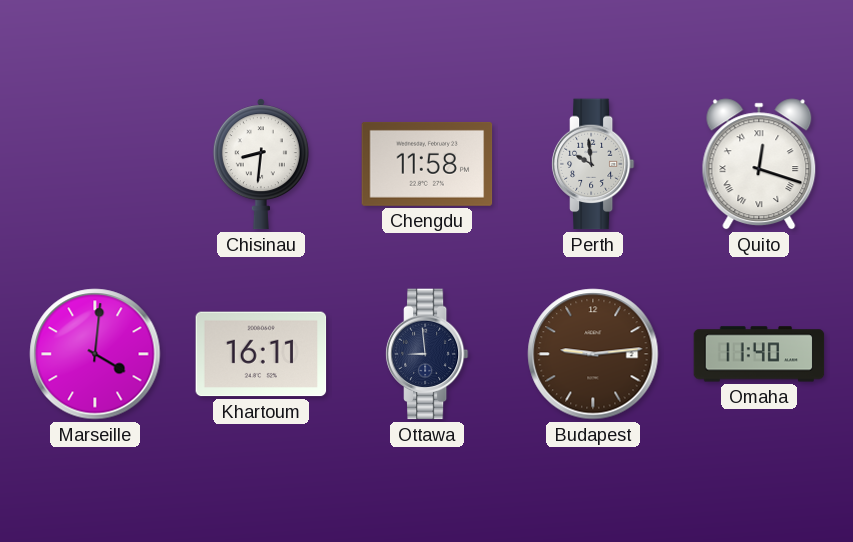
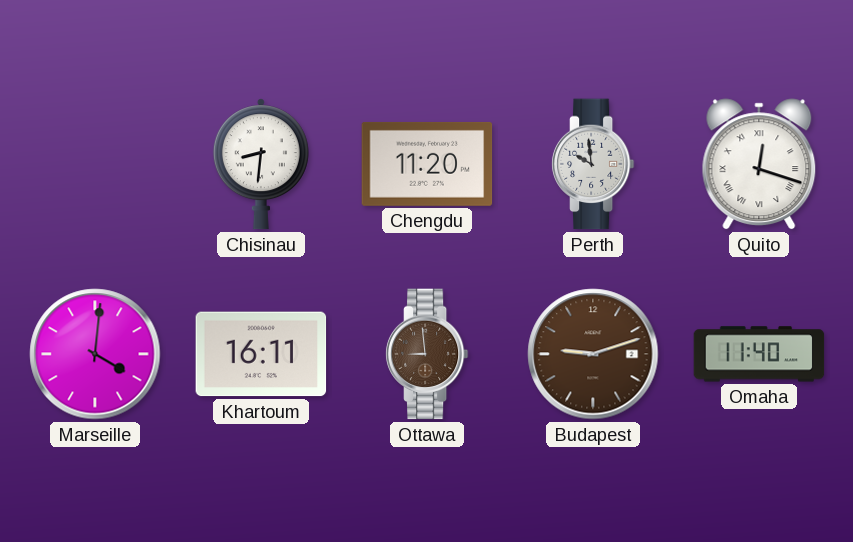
Chengdu: 11:58 -> 11:20
Ottawa dial: navy -> brown
Budapest: 9:14 -> 9:12
